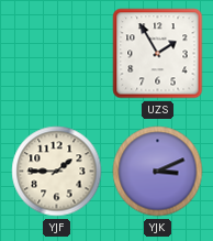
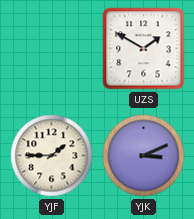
UZS: 1:55 -> 1:50
